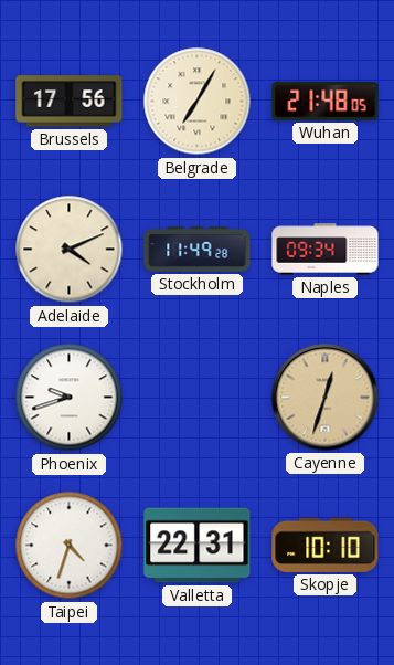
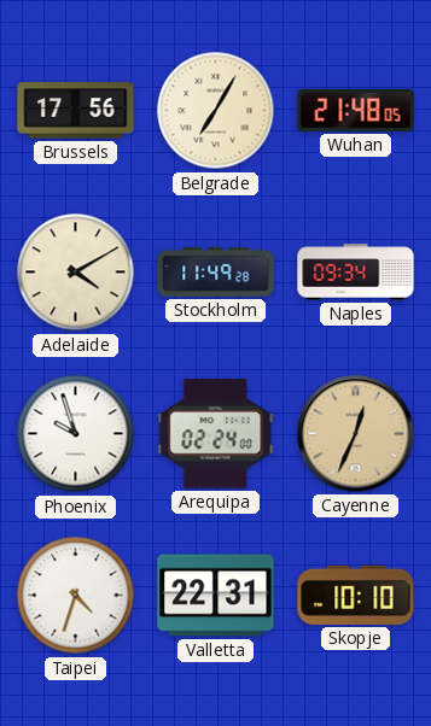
Adelaide: 4:11 -> 4:10
Phoenix: 9:42 -> 9:57
Arequipa: none -> 02:24
Cayenne: 12:33 -> 12:34
